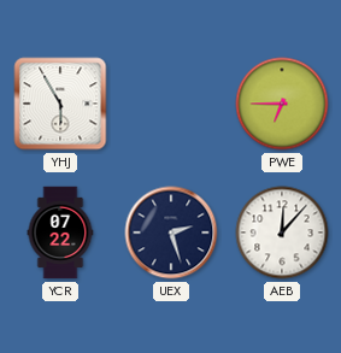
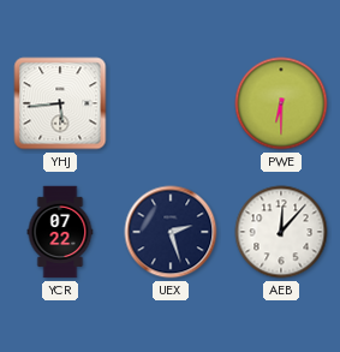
YHJ: 5:55 -> 5:44
PWE: 6:45 -> 6:30
